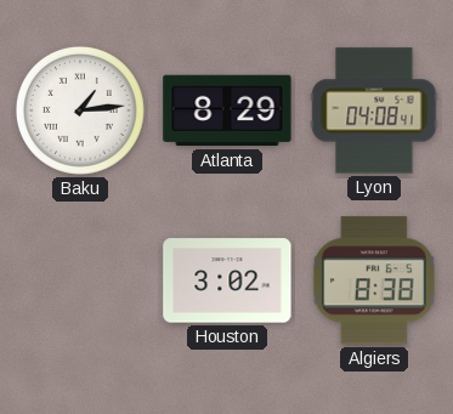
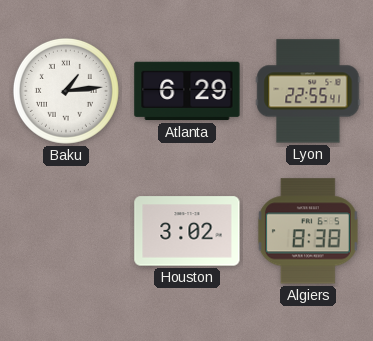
Atlanta: 8:29 -> 6:29
Lyon: 04:08 -> 22:55
